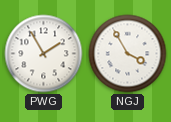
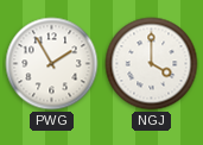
NGJ: 3:55 -> 4:00
